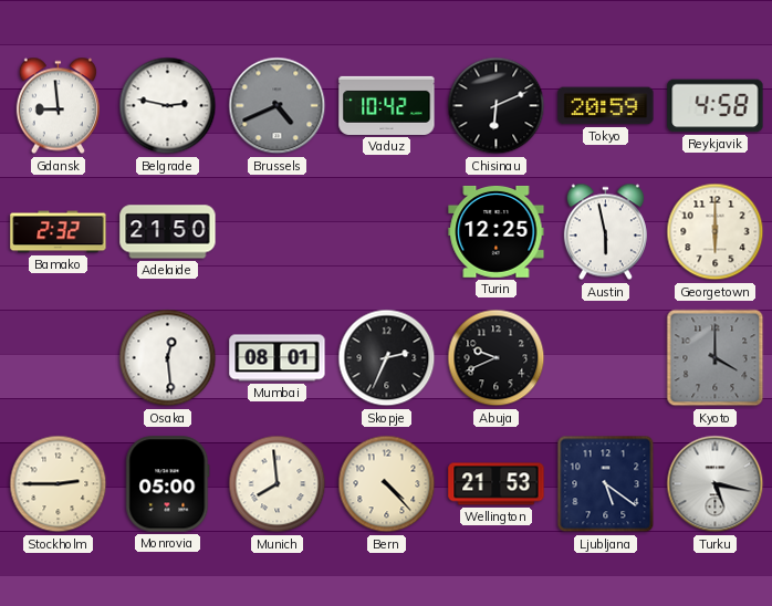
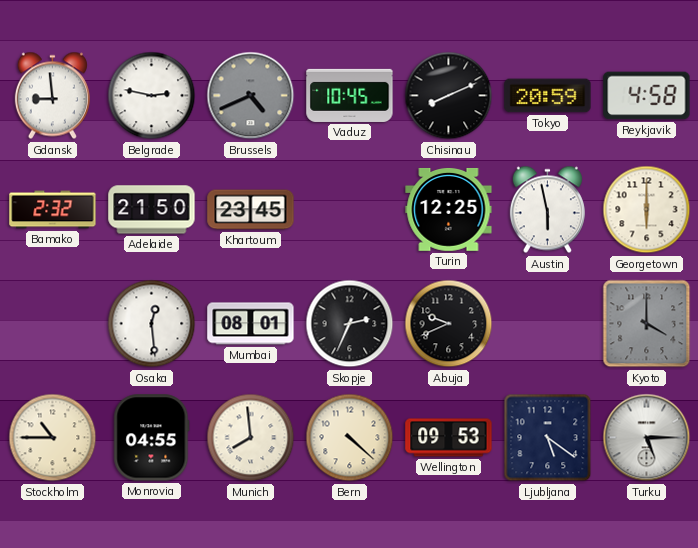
Vaduz: 10:42 -> 10:45
Chisinau: 6:11 -> 8:11
Khartoum: none -> 23:45
Stockholm: 2:45 -> 10:45
Monrovia: 05:00 -> 04:55
Bern: 4:23 -> 4:22
Wellington: 21:53 -> 09:53
Turku: 5:17 -> 5:15
